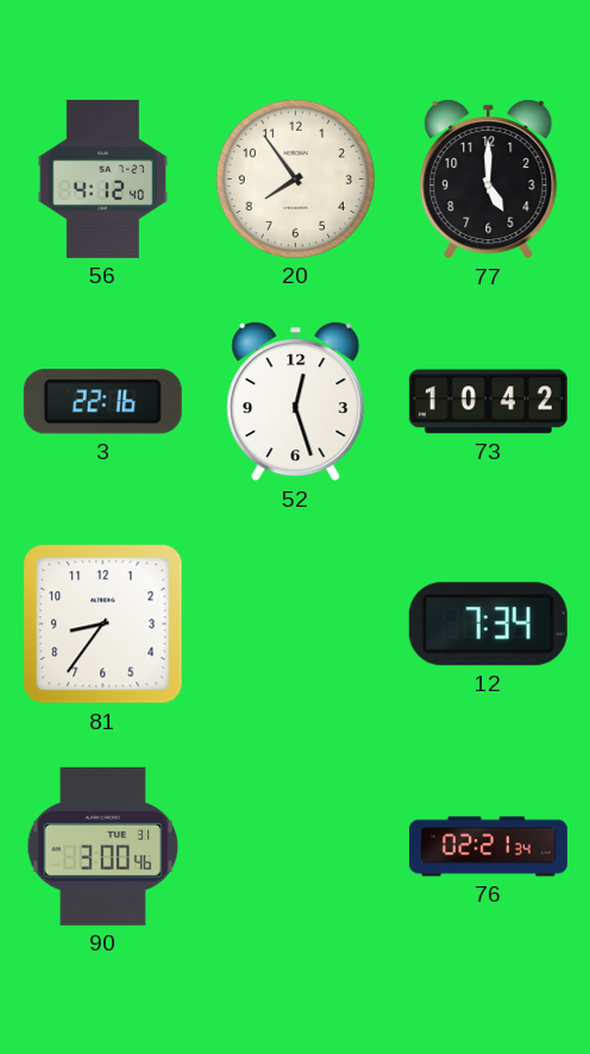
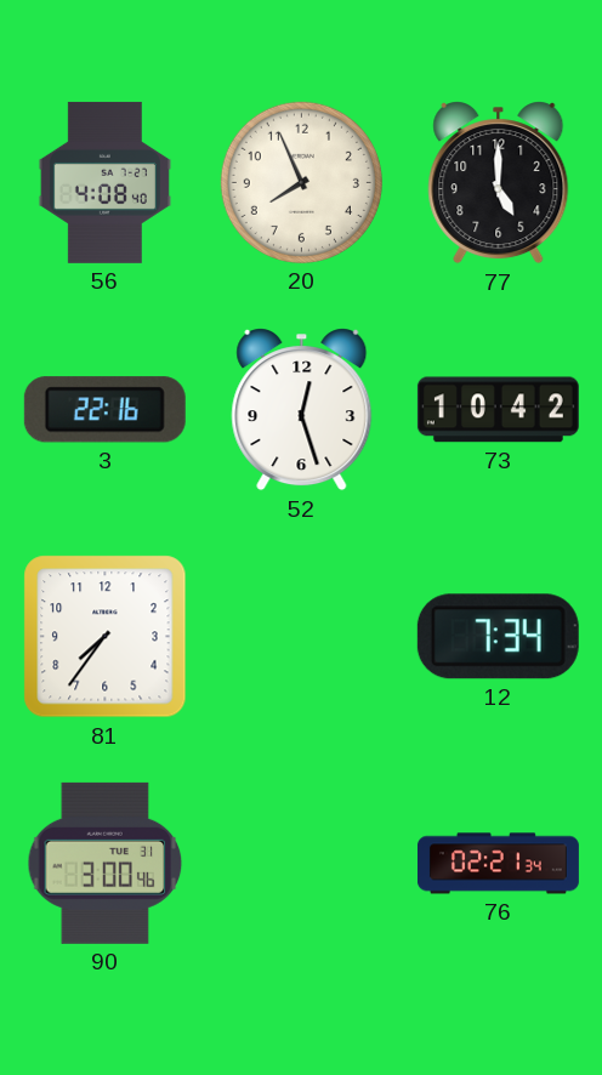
56: 4:12 -> 4:08
20: 7:54 -> 7:56
81: 8:36 -> 7:36
